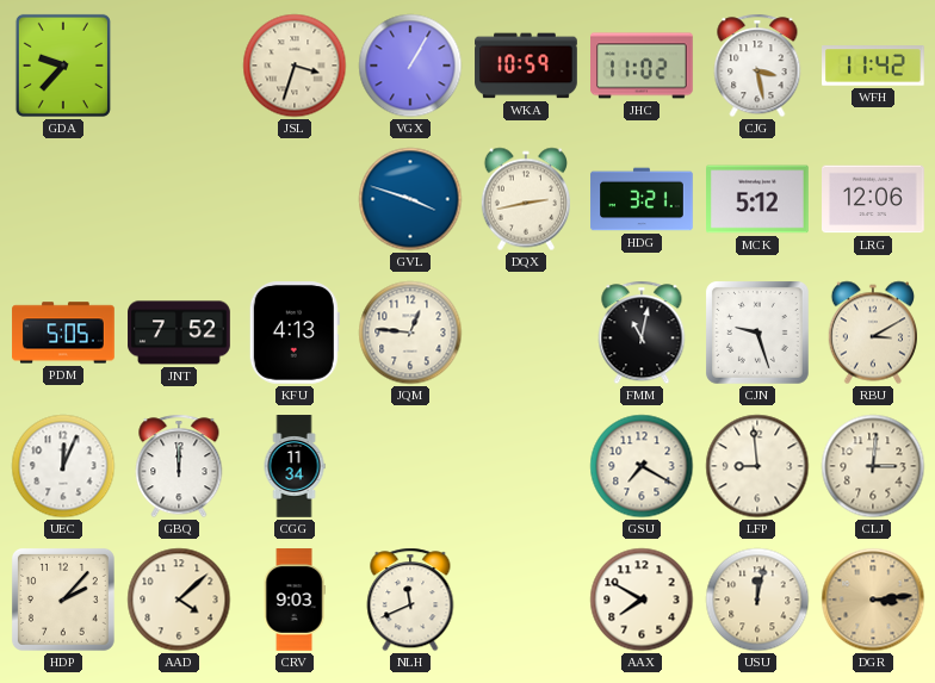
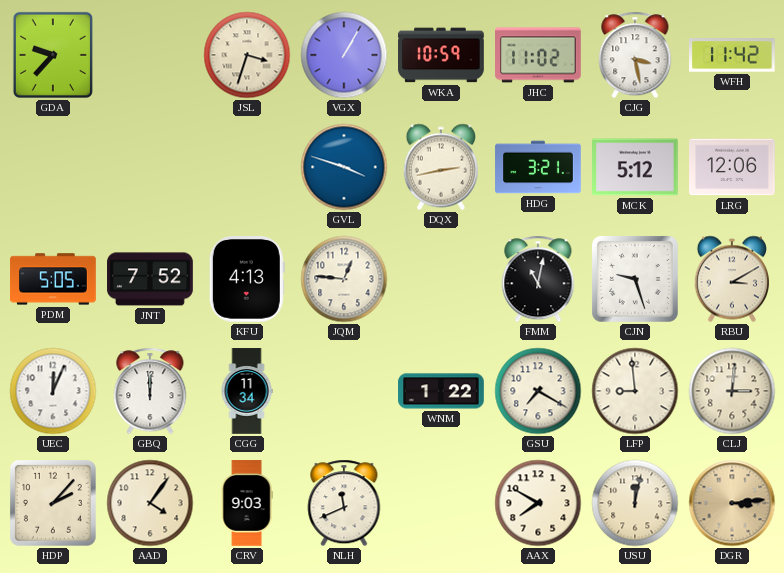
WNM: none -> 1:22
AAD: 4:08 -> 4:06
